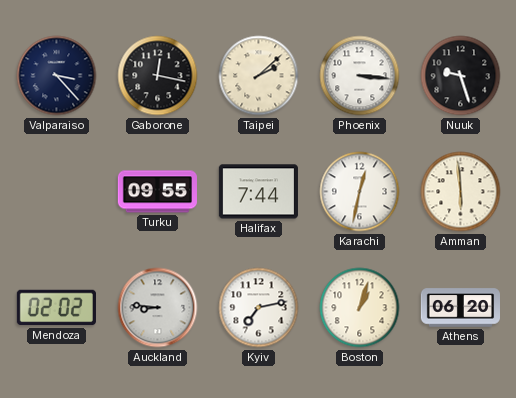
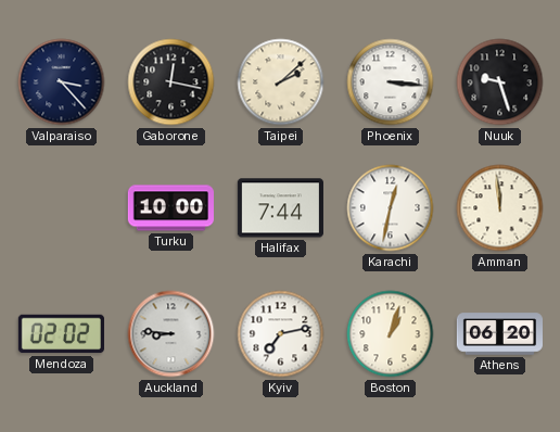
Turku: 09:55 -> 10:00
Amman: 5:59 -> 11:59
